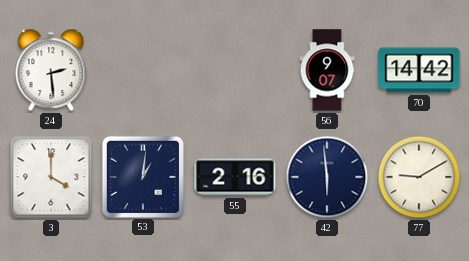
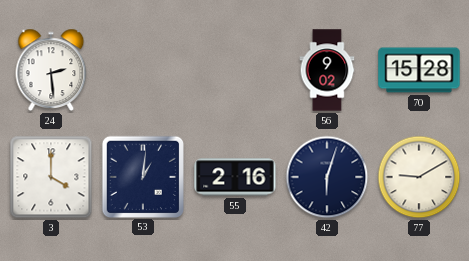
56: 9:07 -> 9:02
70: 14:42 -> 15:28
42: 5:59 -> 6:03
